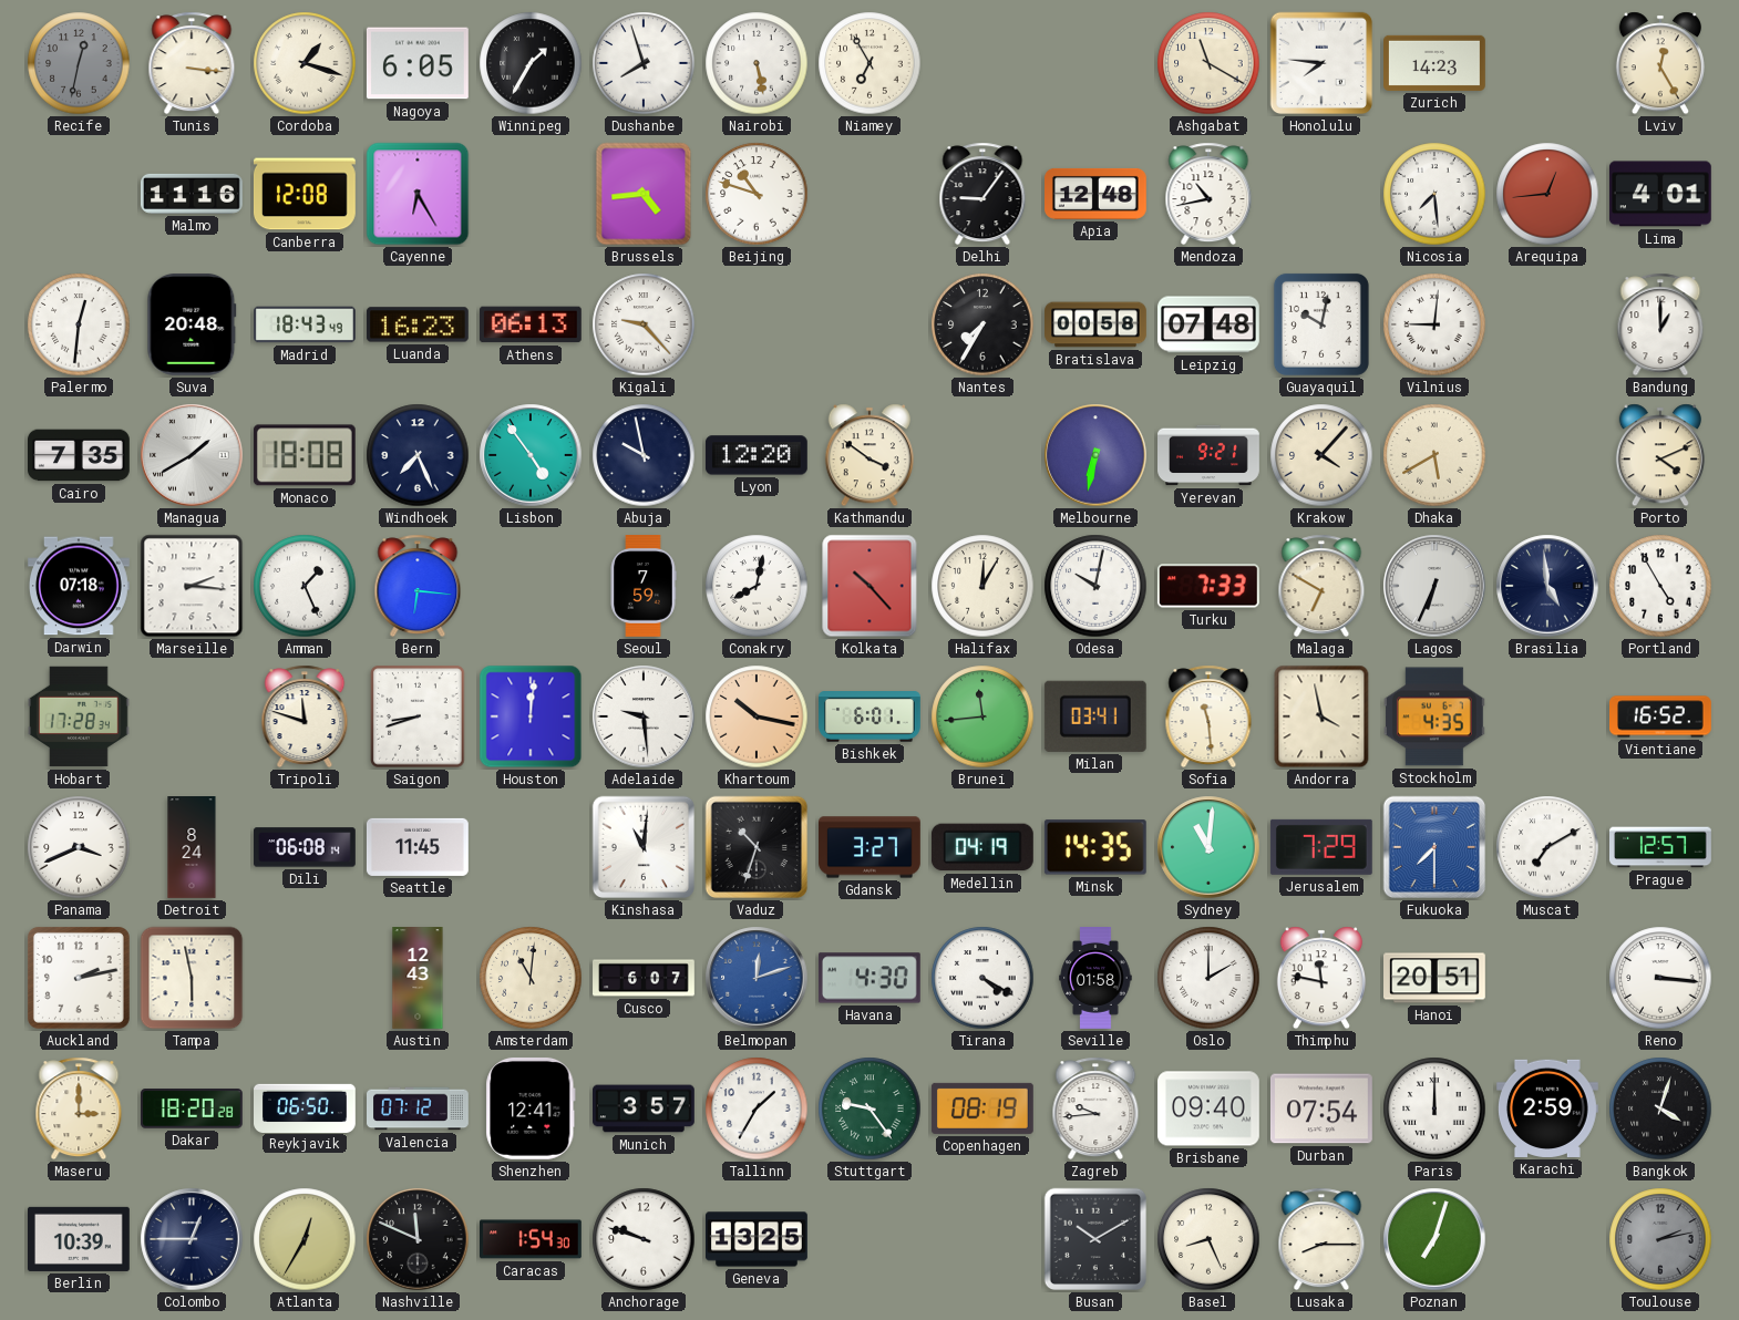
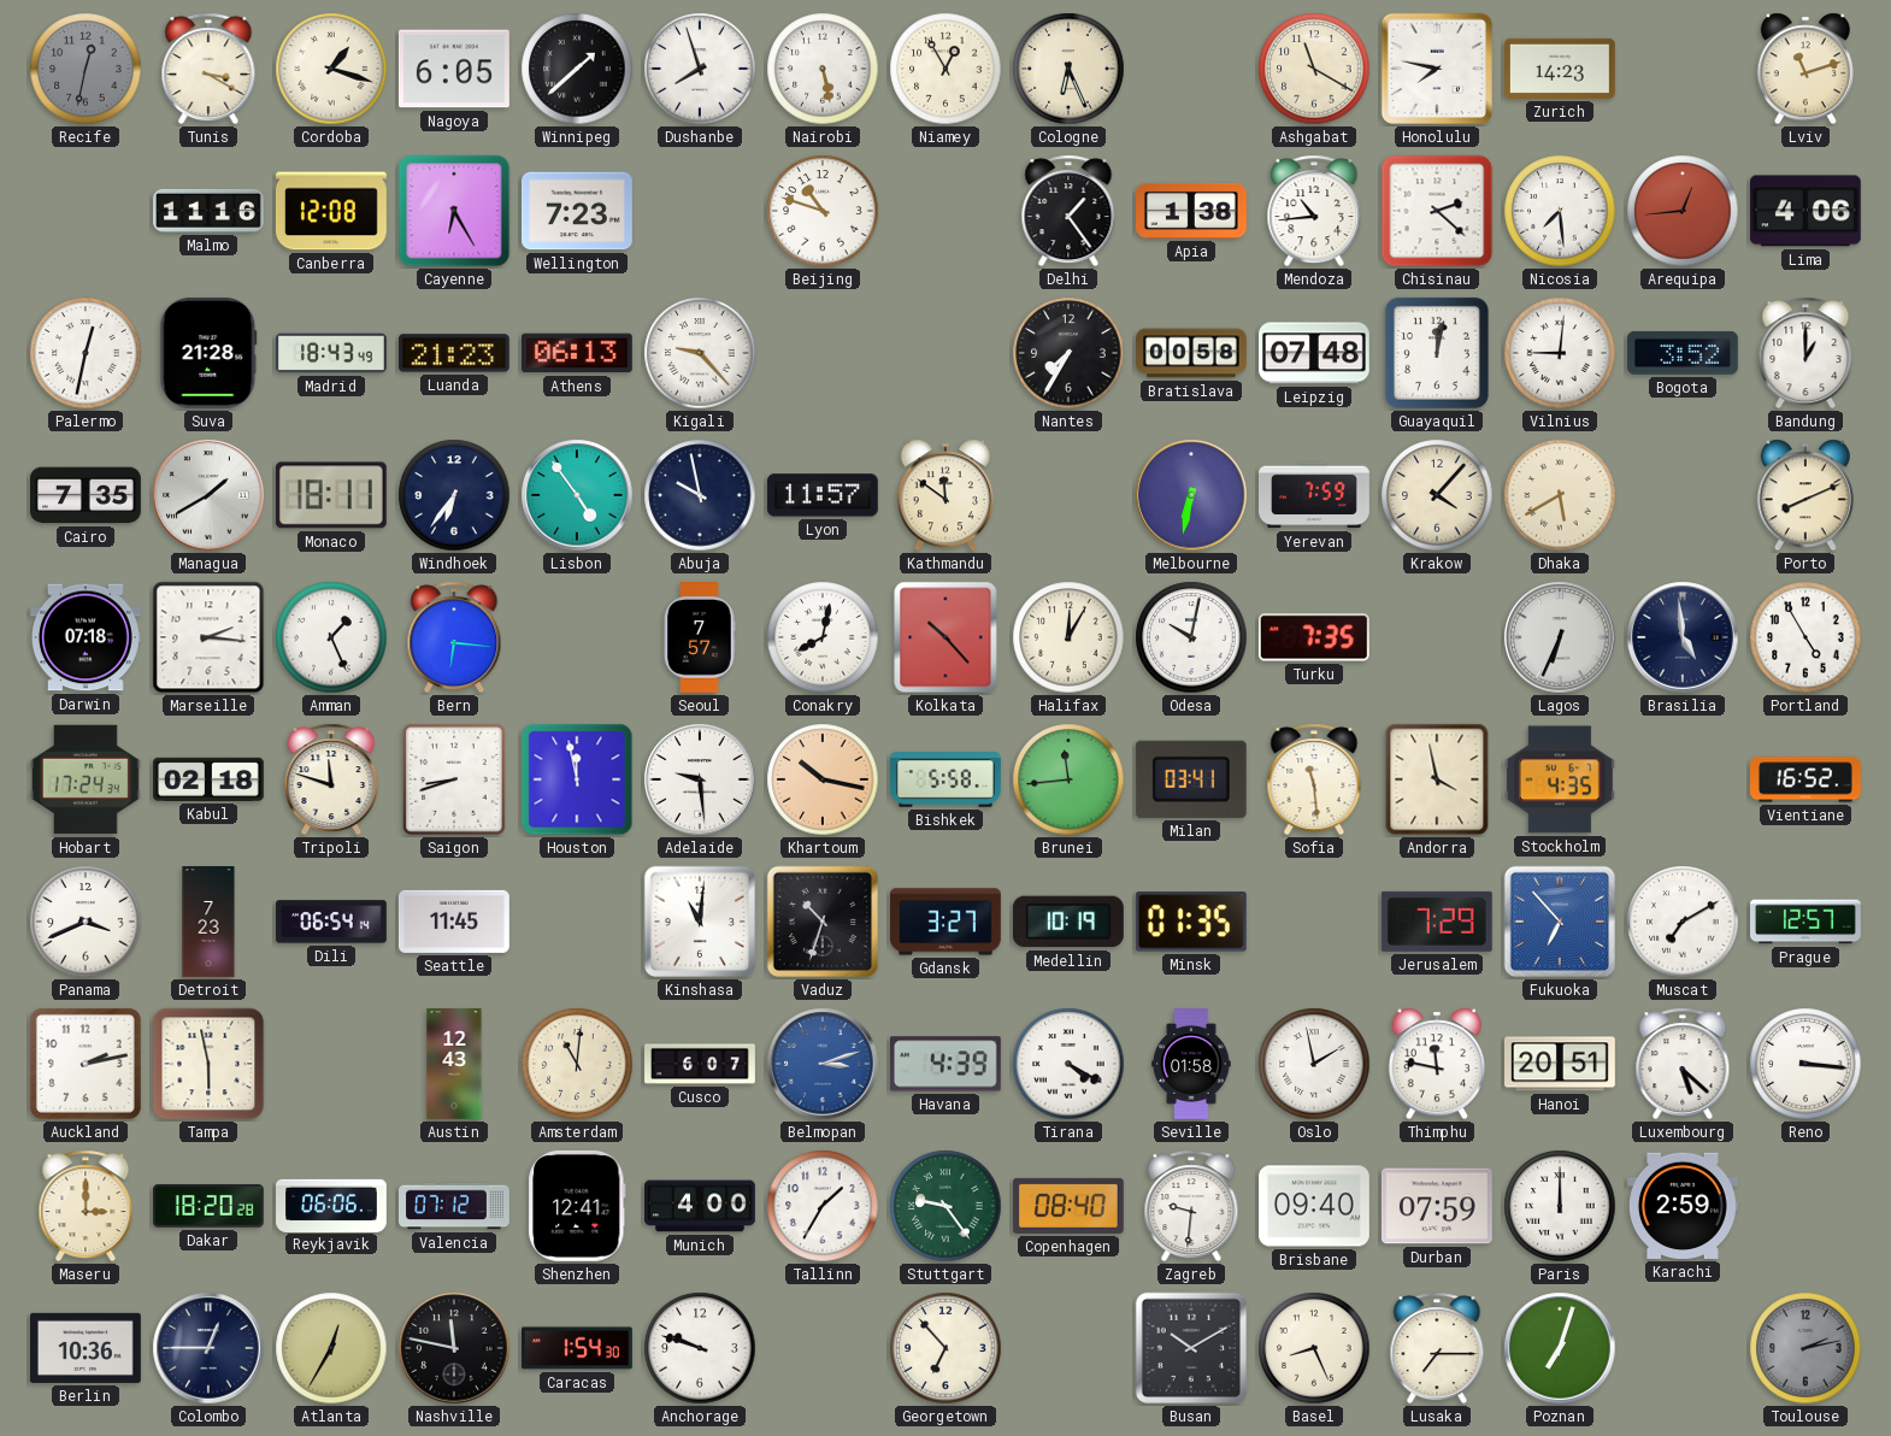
Tunis: 3:16 -> 3:20
Winnipeg: 1:35 -> 1:38
Niamey: 6:55 -> 12:55
Cologne: none -> 6:26
Honolulu: 7:46 -> 7:47
Lviv: 12:25 -> 11:12
Wellington: none -> 7:23
Brussels: 4:44 -> none
Delhi: 9:06 -> 1:24
Apia: 12:48 -> 1:38
Mendoza: 10:43 -> 10:44
Chisinau: none -> 2:22
Lima: 4:01 -> 4:06
Palermo: 12:31 -> 12:32
Suva: 20:48 -> 21:28
Luanda: 16:23 -> 21:23
Guayaquil: 10:02 -> 12:02
Bogota: none -> 3:52
Monaco: 18:08 -> 18:11
Windhoek: 7:26 -> 6:36
Lyon: 12:20 -> 11:57
Kathmandu: 3:51 -> 11:51
Yerevan: 9:21 -> 7:59
Porto: 4:11 -> 8:11
Seoul: 7:59 -> 7:57
Turku: 7:33 -> 7:35
Malaga: 6:50 -> none
Hobart: 17:28 -> 17:24
Kabul: none -> 02:18
Houston: 12:01 -> 11:58
Bishkek: 6:01 -> 5:58
Detroit: 8:24 -> 7:23
Dili: 06:08 -> 06:54
Medellin: 04:19 -> 10:19
Minsk: 14:35 -> 01:35
Sydney: 11:01 -> none
Fukuoka: 7:30 -> 6:53
Belmopan: 12:12 -> 3:12
Havana: 4:30 -> 4:39
Oslo: 2:00 -> 1:58
Luxembourg: none -> 5:22
Reykjavik: 06:50 -> 06:06
Munich: 3:57 -> 4:00
Copenhagen: 08:19 -> 08:40
Zagreb: 9:44 -> 9:31
Durban: 07:54 -> 07:59
Bangkok: 4:03 -> none
Berlin: 10:39 -> 10:36
Nashville: 11:49 -> 11:47
Geneva: 13:25 -> none
Georgetown: none -> 6:53
Lusaka: 8:15 -> 7:15
